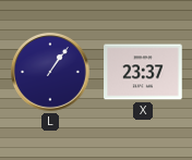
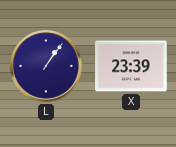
X: 23:37 -> 23:39
